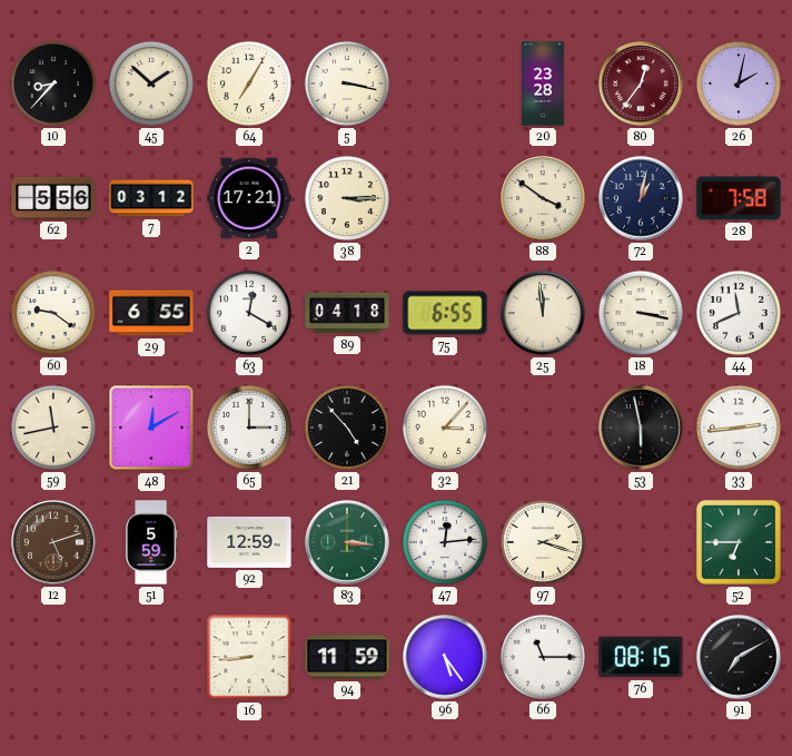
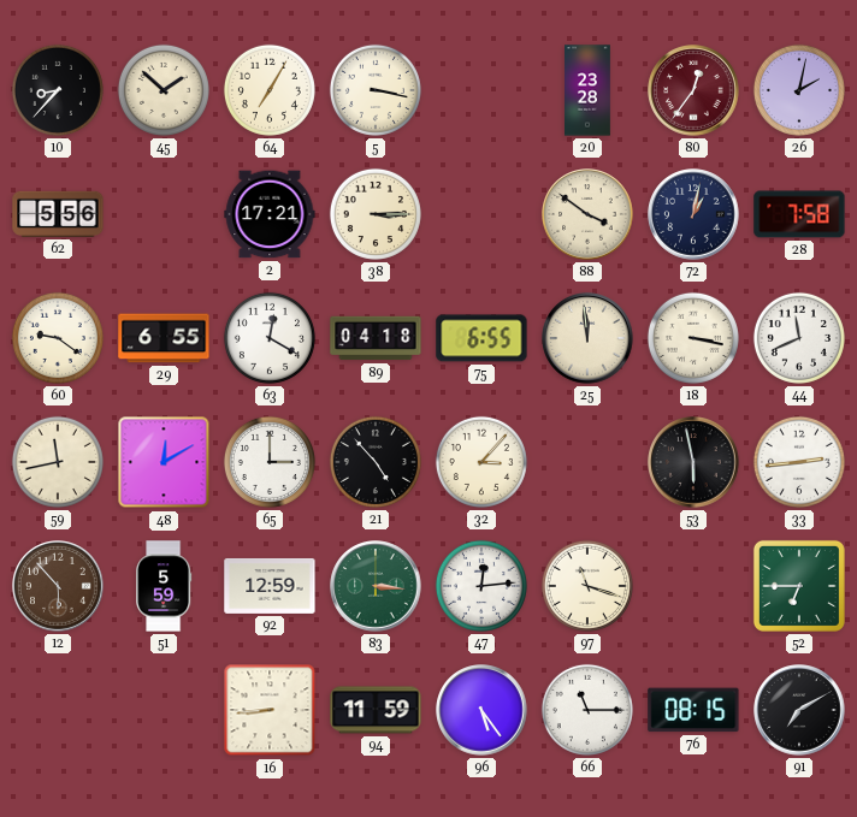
7: 03:12 -> none
12: 5:12 -> 5:53
97: 2:18 -> 11:18
